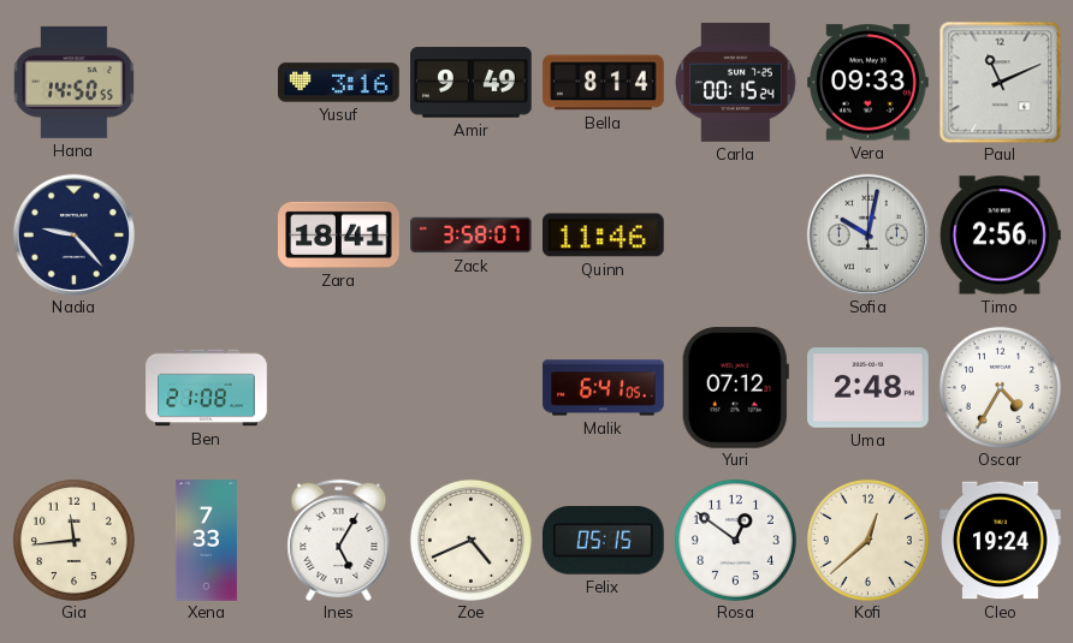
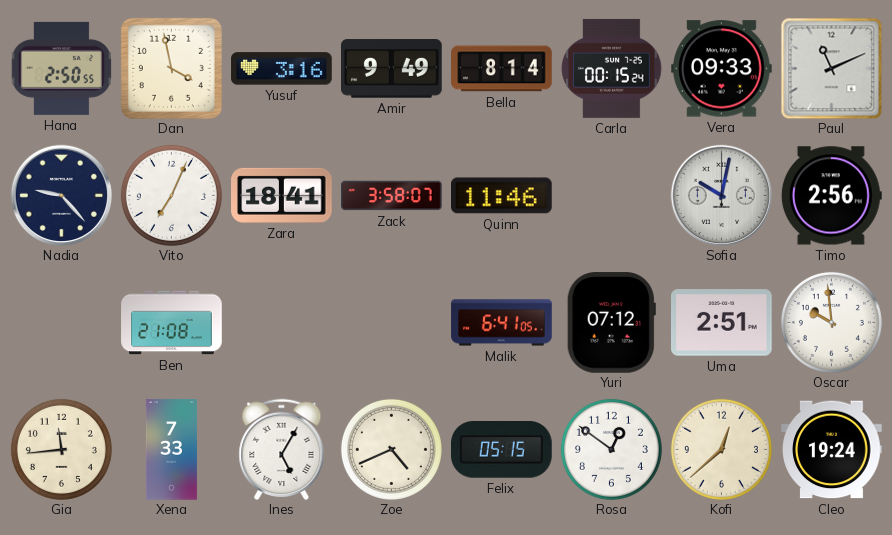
Hana: 14:50 -> 2:50
Dan: none -> 3:58
Vito: none -> 7:04
Uma: 2:48 -> 2:51
Oscar: 4:35 -> 9:59
